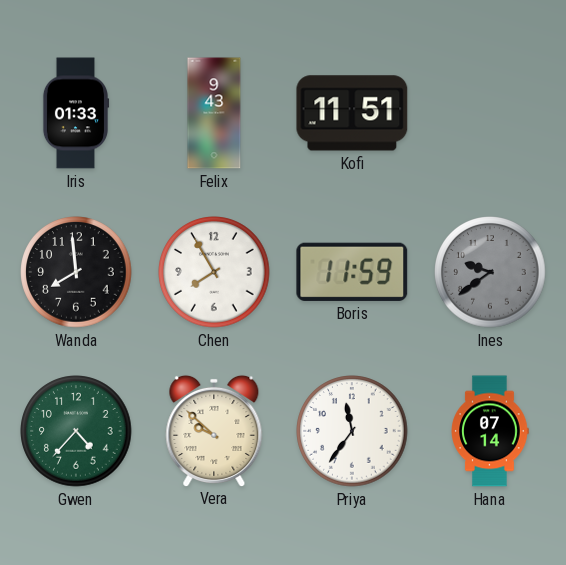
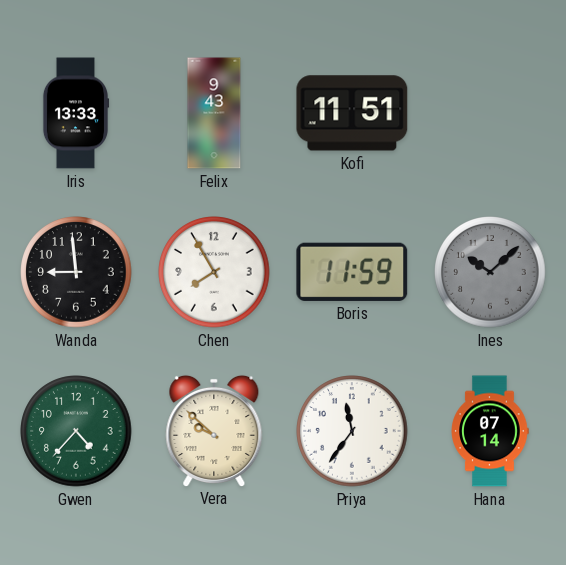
Iris: 01:33 -> 13:33
Wanda: 7:59 -> 8:59
Ines: 9:39 -> 10:08
